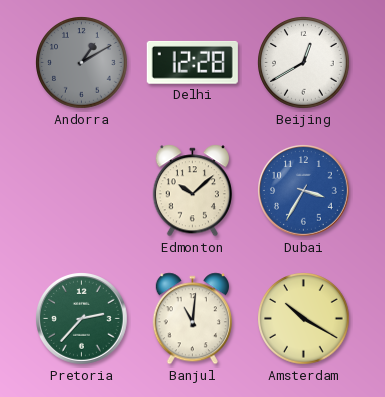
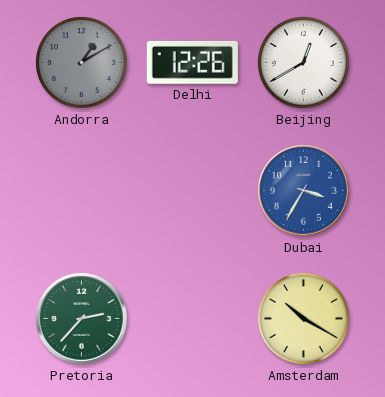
Delhi: 12:28 -> 12:26
Edmonton: 10:08 -> none
Banjul: 11:01 -> none
